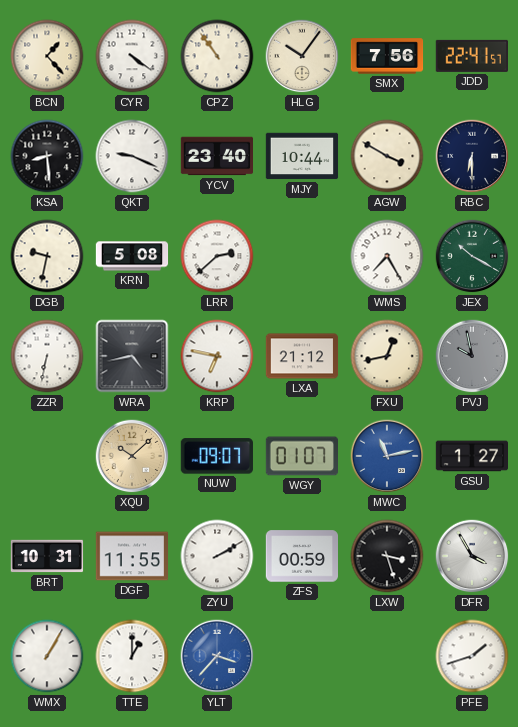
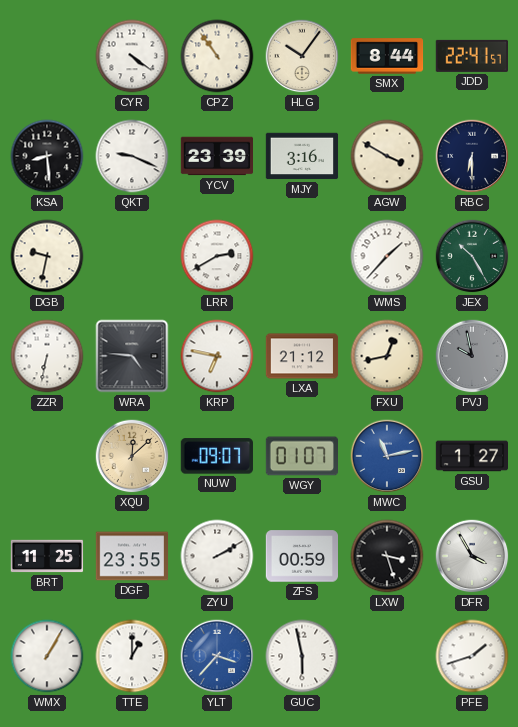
BCN: 1:23 -> none
SMX: 7:56 -> 8:44
YCV: 23:40 -> 23:39
MJY: 10:44 -> 3:16
KRN: 5:08 -> none
LRR: 2:38 -> 2:40
WMS: 7:25 -> 1:37
JEX: 10:20 -> 10:25
WRA: 4:43 -> 4:46
XQU: 10:08 -> 12:08
BRT: 10:31 -> 11:25
DGF: 11:55 -> 23:55
GUC: none -> 5:58
